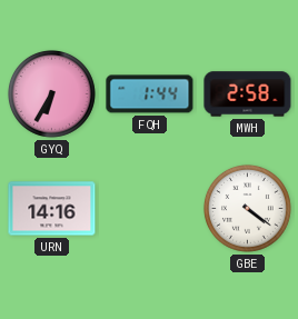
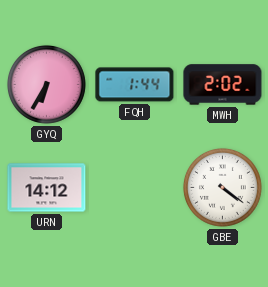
MWH: 2:58 -> 2:02
URN: 14:16 -> 14:12
